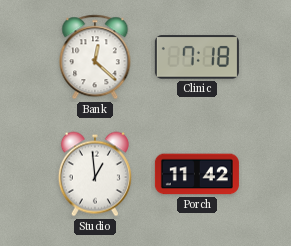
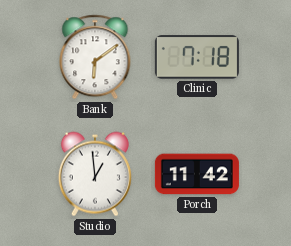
Bank: 12:22 -> 6:09
